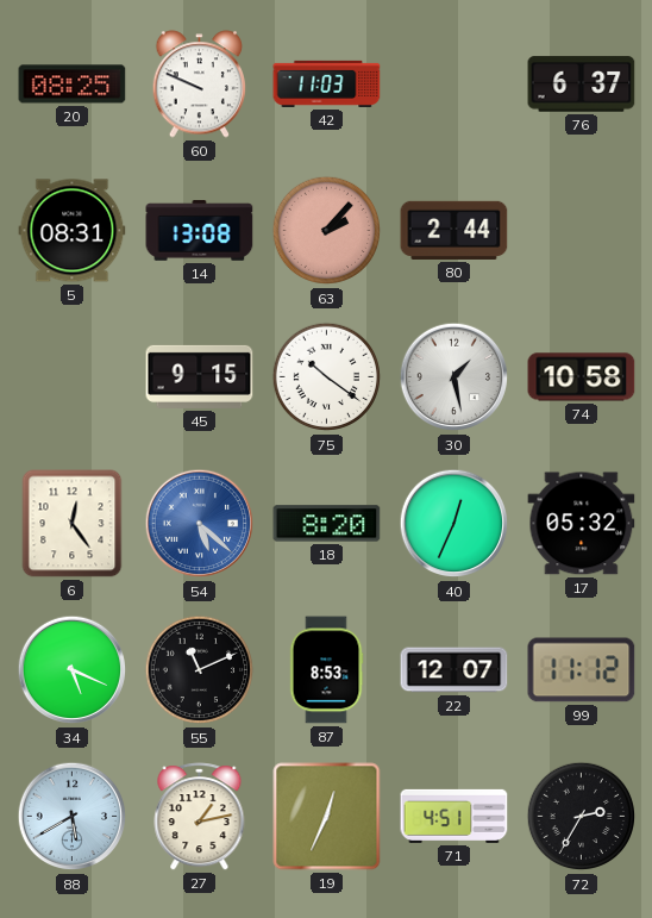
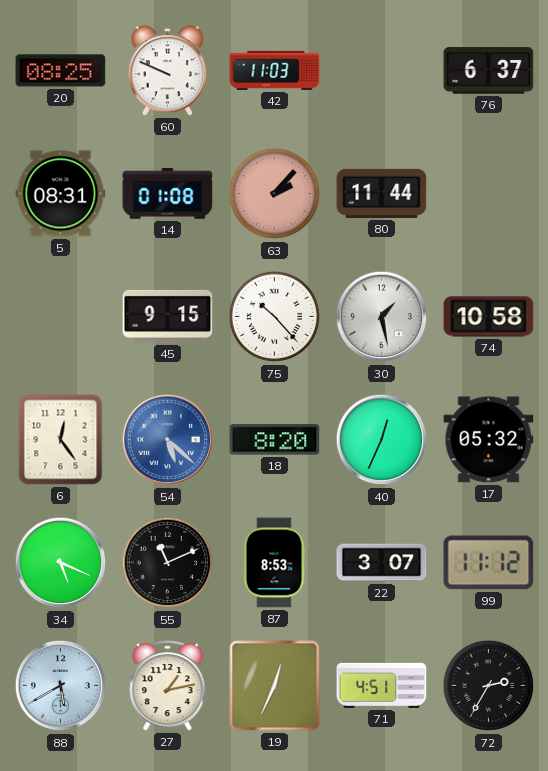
14: 13:08 -> 01:08
80: 2:44 -> 11:44
75: 10:21 -> 10:23
22: 12:07 -> 3:07
